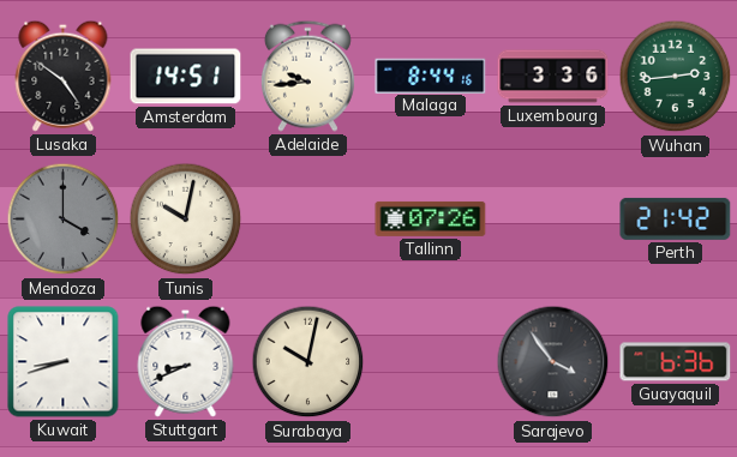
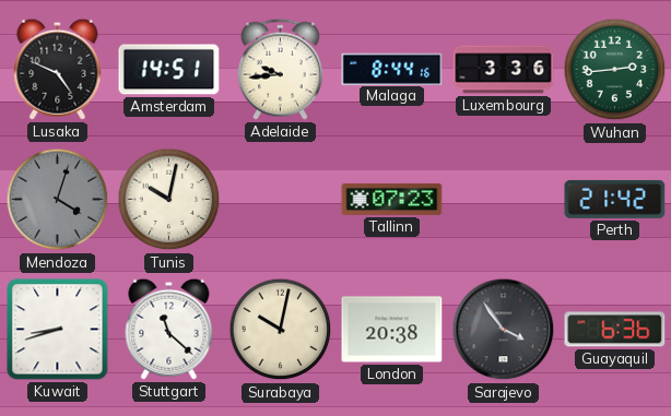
Lusaka: 4:51 -> 4:49
Mendoza: 4:00 -> 4:03
Tallinn: 07:26 -> 07:23
Stuttgart: 8:41 -> 11:22
London: none -> 20:38
